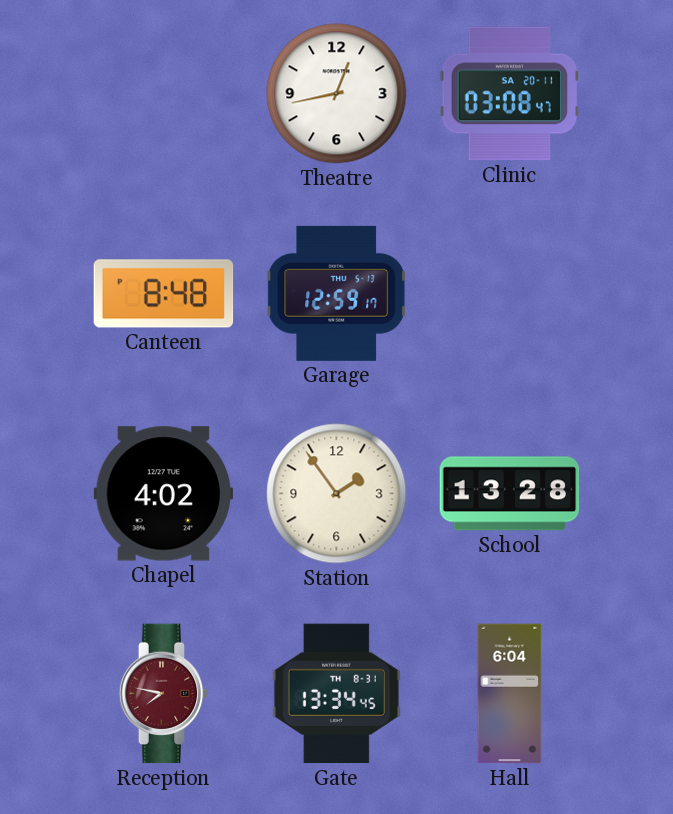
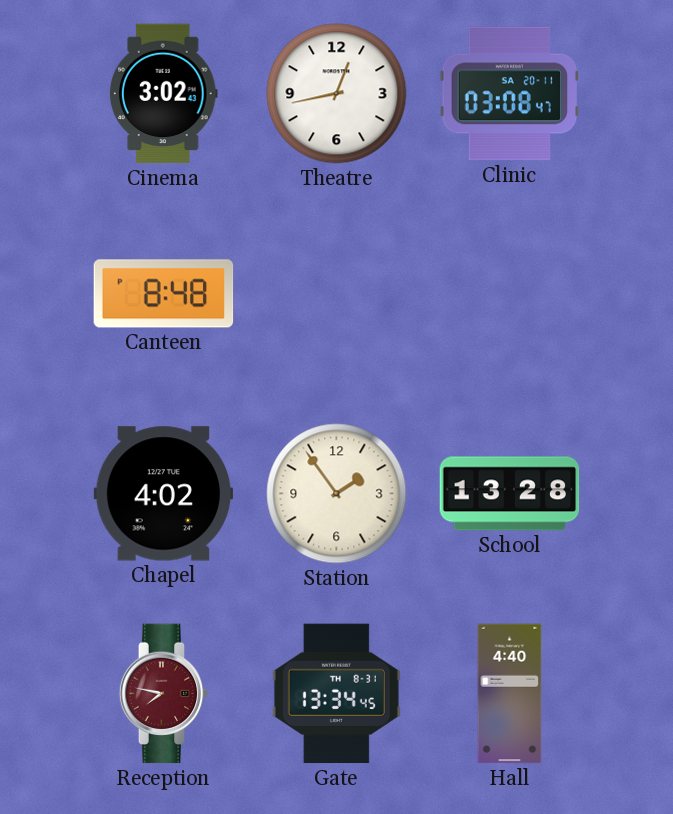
Cinema: none -> 3:02
Garage: 12:59 -> none
Hall: 6:04 -> 4:40
